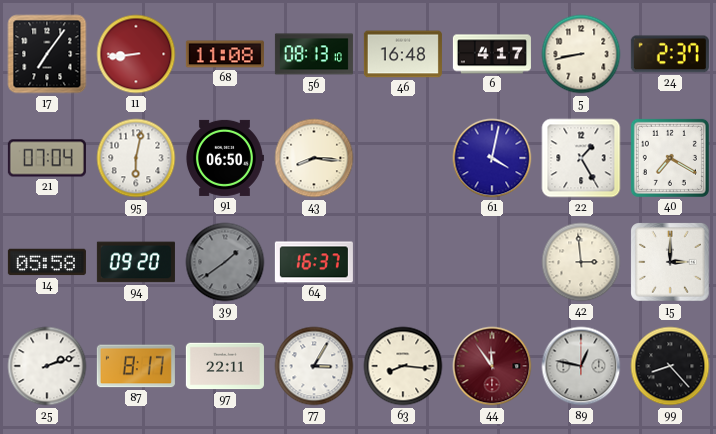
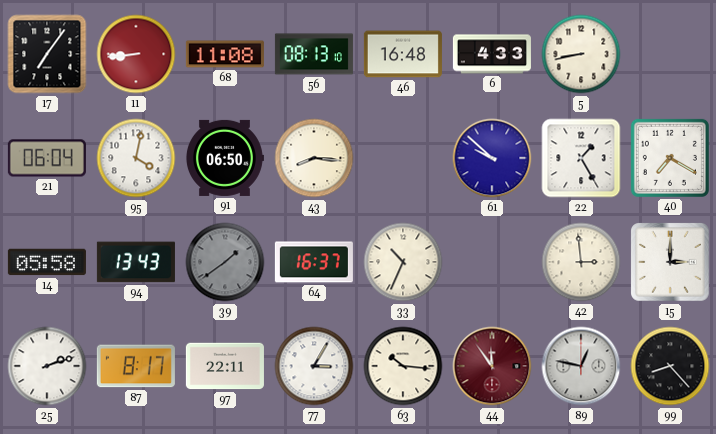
6: 4:17 -> 4:33
24: 2:37 -> none
21: 07:04 -> 06:04
95: 6:02 -> 4:02
61: 4:02 -> 9:52
94: 09:20 -> 13:43
33: none -> 10:34
63: 8:16 -> 10:16
